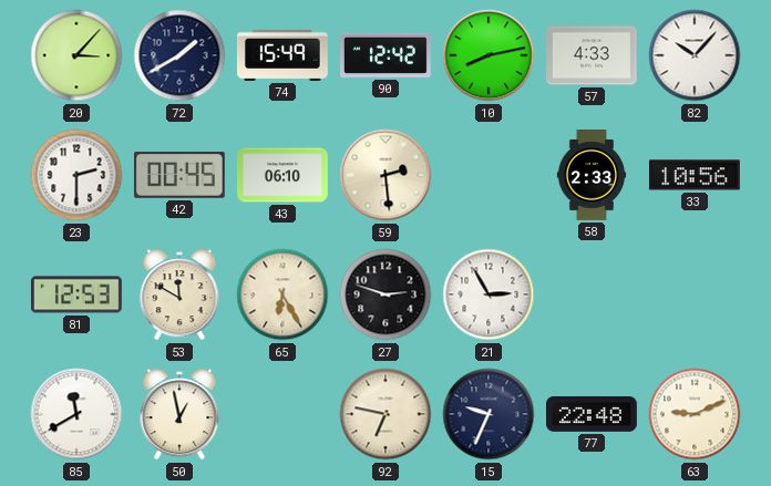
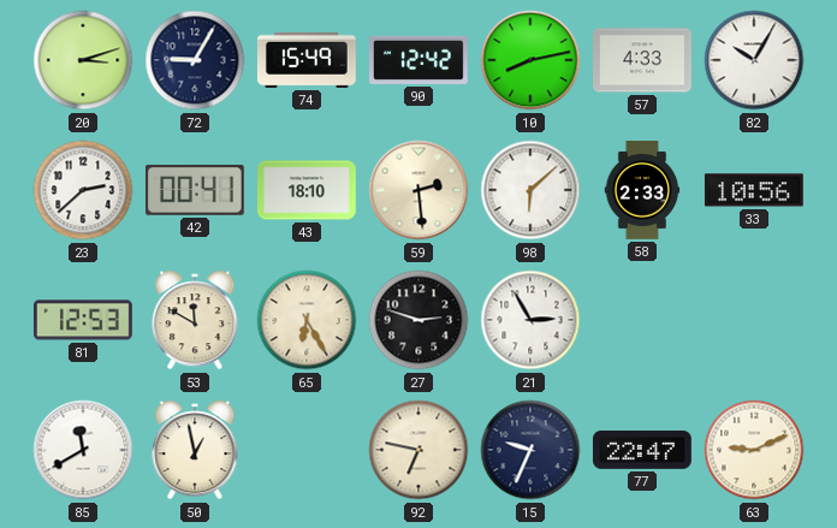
20: 3:07 -> 3:12
72: 1:40 -> 9:05
82: 10:07 -> 10:05
23: 2:30 -> 2:38
42: 00:45 -> 00:41
43: 06:10 -> 18:10
98: none -> 6:08
77: 22:48 -> 22:47
